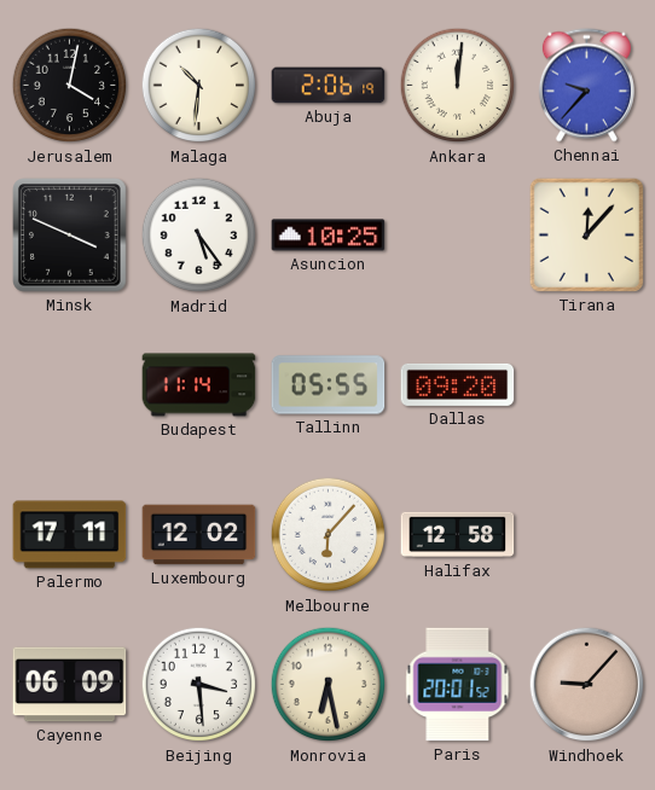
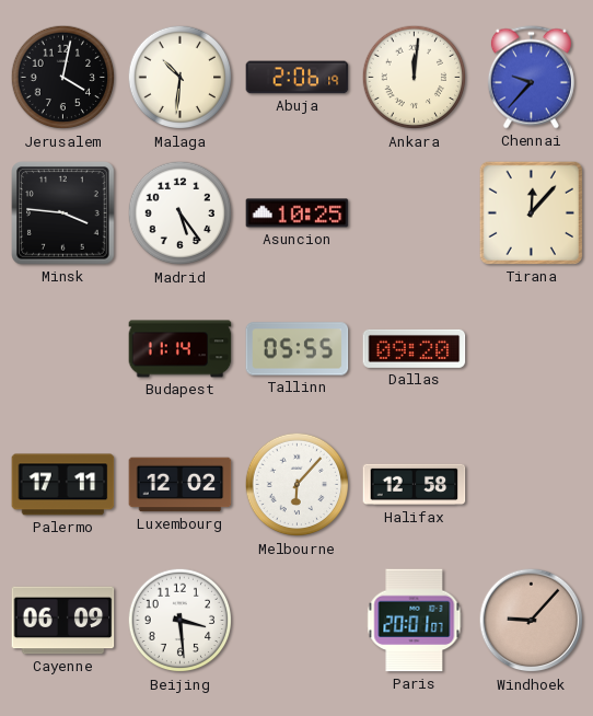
Minsk: 3:49 -> 3:46
Monrovia: 6:28 -> none
Paris: 20:01:52 -> 20:01:07
